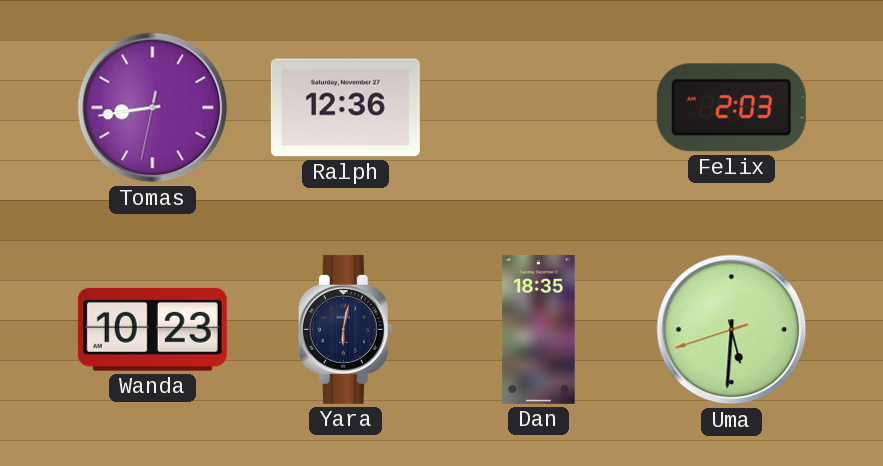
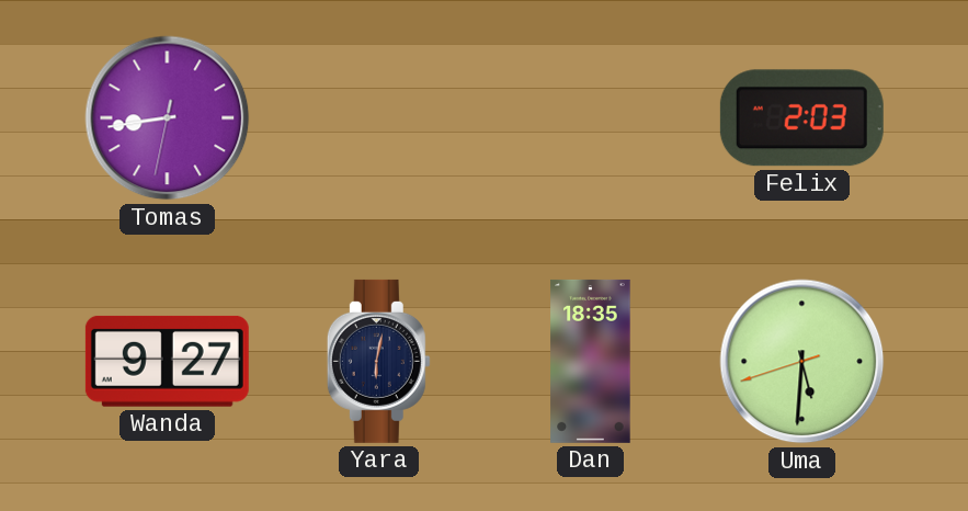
Ralph: 12:36 -> none
Wanda: 10:23 -> 9:27
